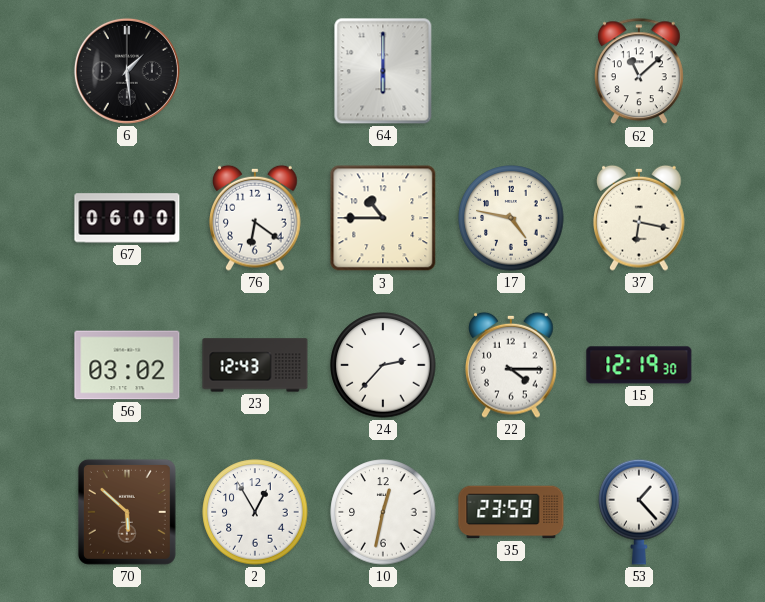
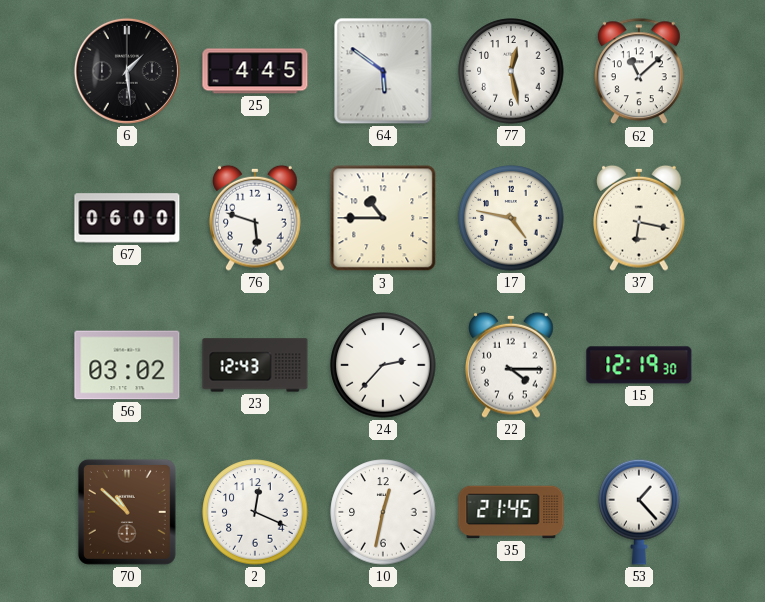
25: none -> 4:45
64: 6:00 -> 5:51
77: none -> 12:28
76: 6:21 -> 5:48
70: 5:52 -> 10:52
2: 12:55 -> 12:19
35: 23:59 -> 21:45
